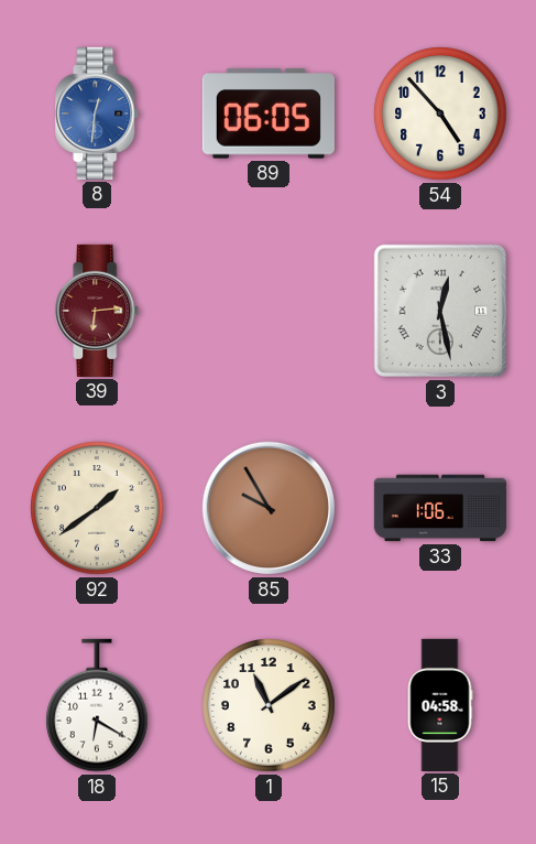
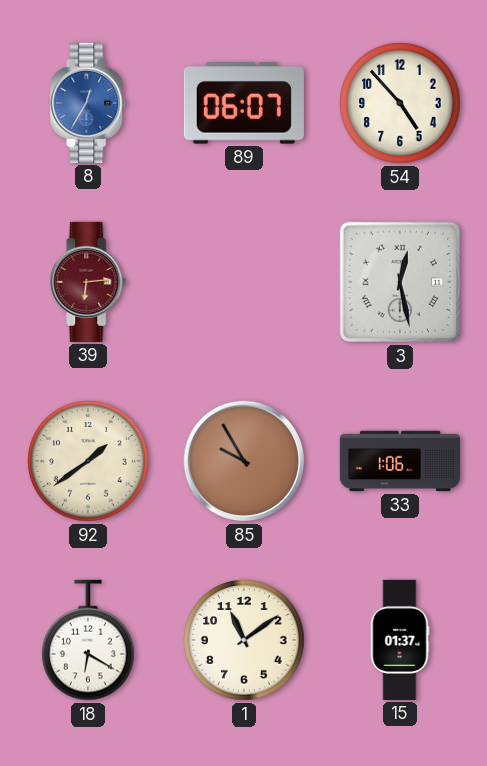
8: 12:31 -> 12:35
89: 06:05 -> 06:07
15: 04:58 -> 01:37
